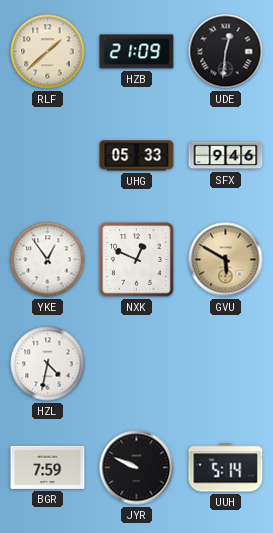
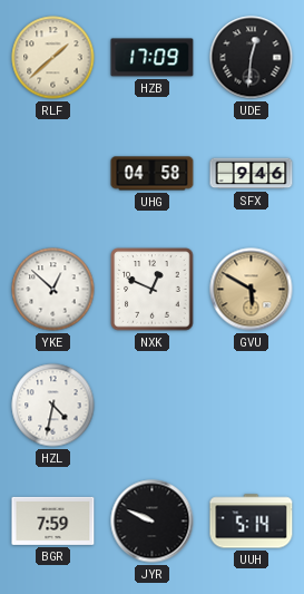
HZB: 21:09 -> 17:09
UHG: 05:33 -> 04:58
YKE: 12:54 -> 12:52
